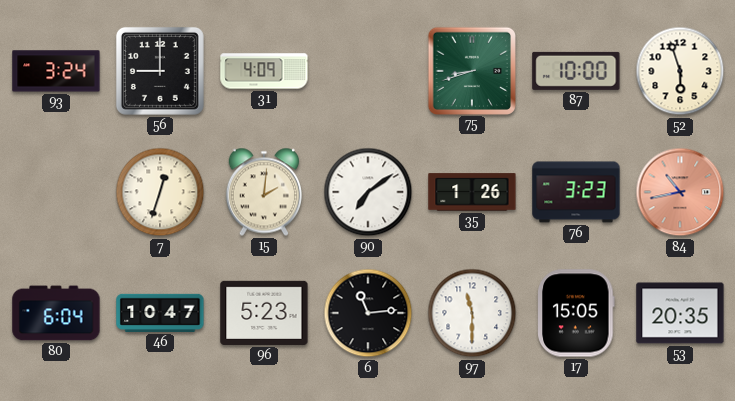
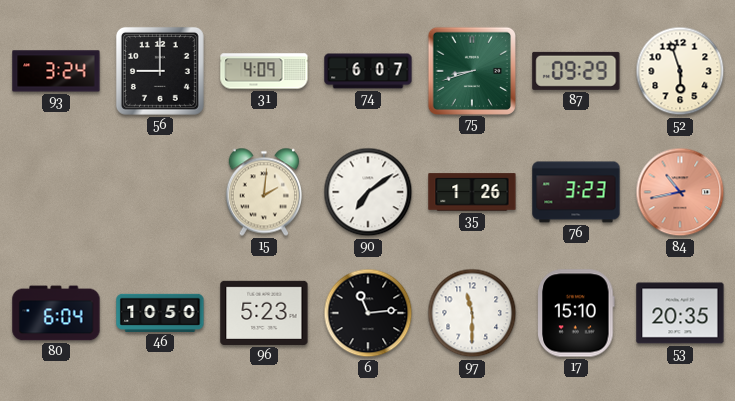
74: none -> 6:07
87: 10:00 -> 09:29
7: 12:33 -> none
46: 10:47 -> 10:50
17: 15:05 -> 15:10
